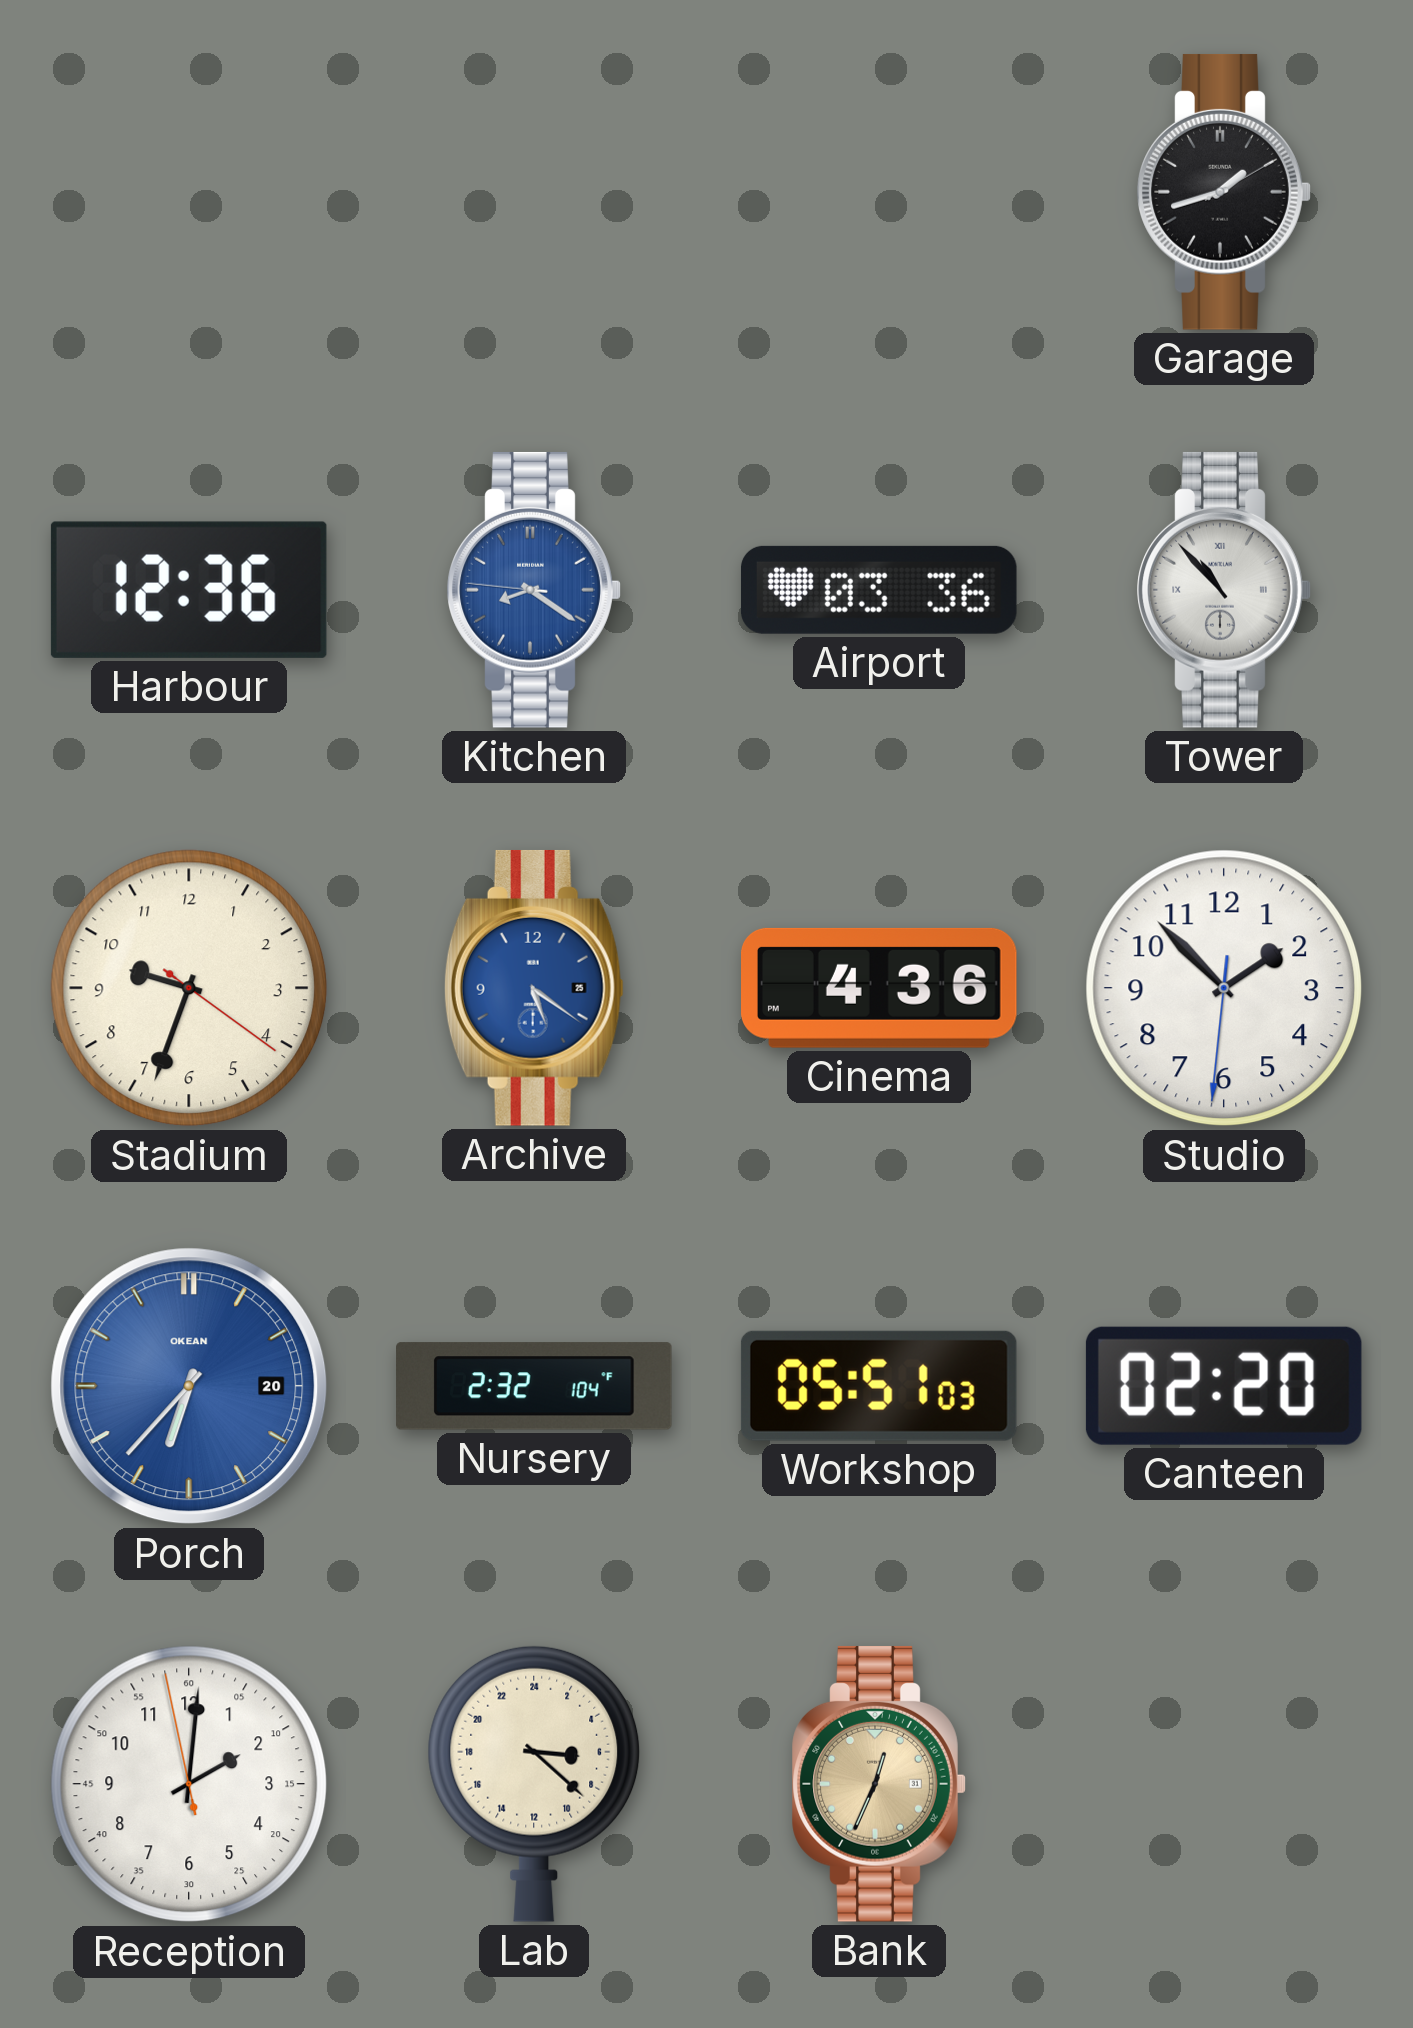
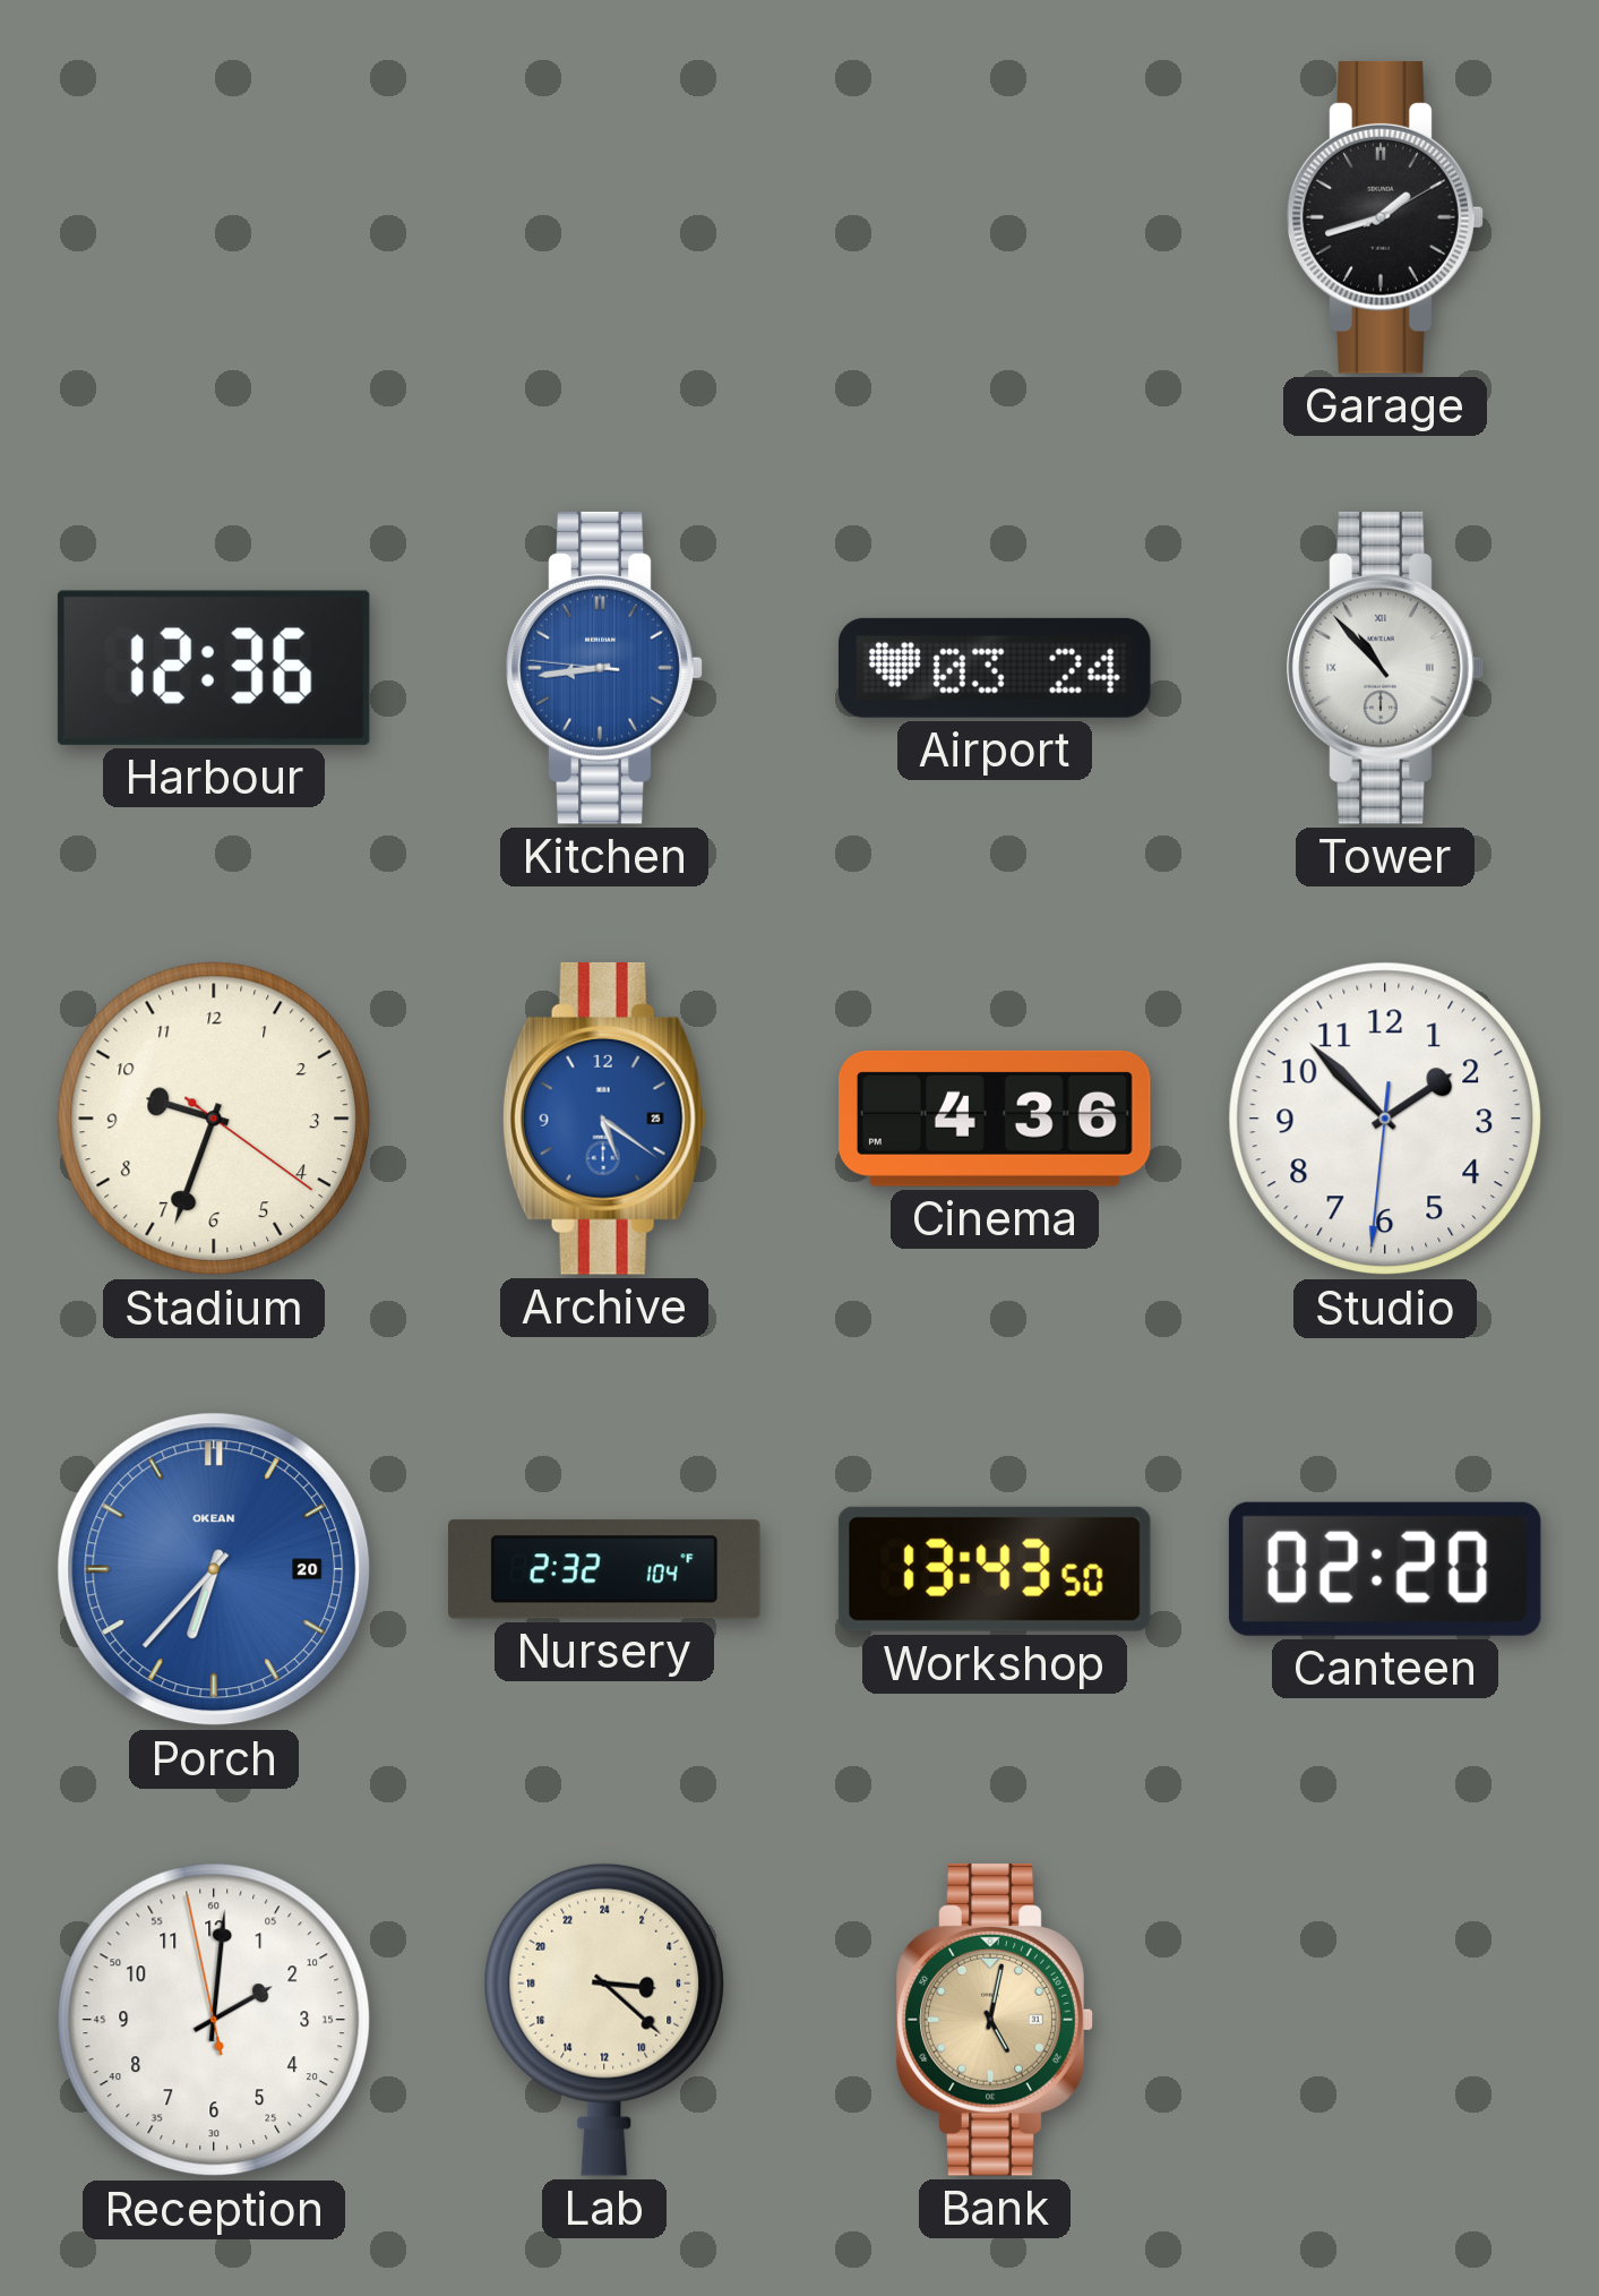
Kitchen: 8:20 -> 8:43
Airport: 03:36 -> 03:24
Workshop: 05:51 -> 13:43
Bank: 12:34 -> 5:02
